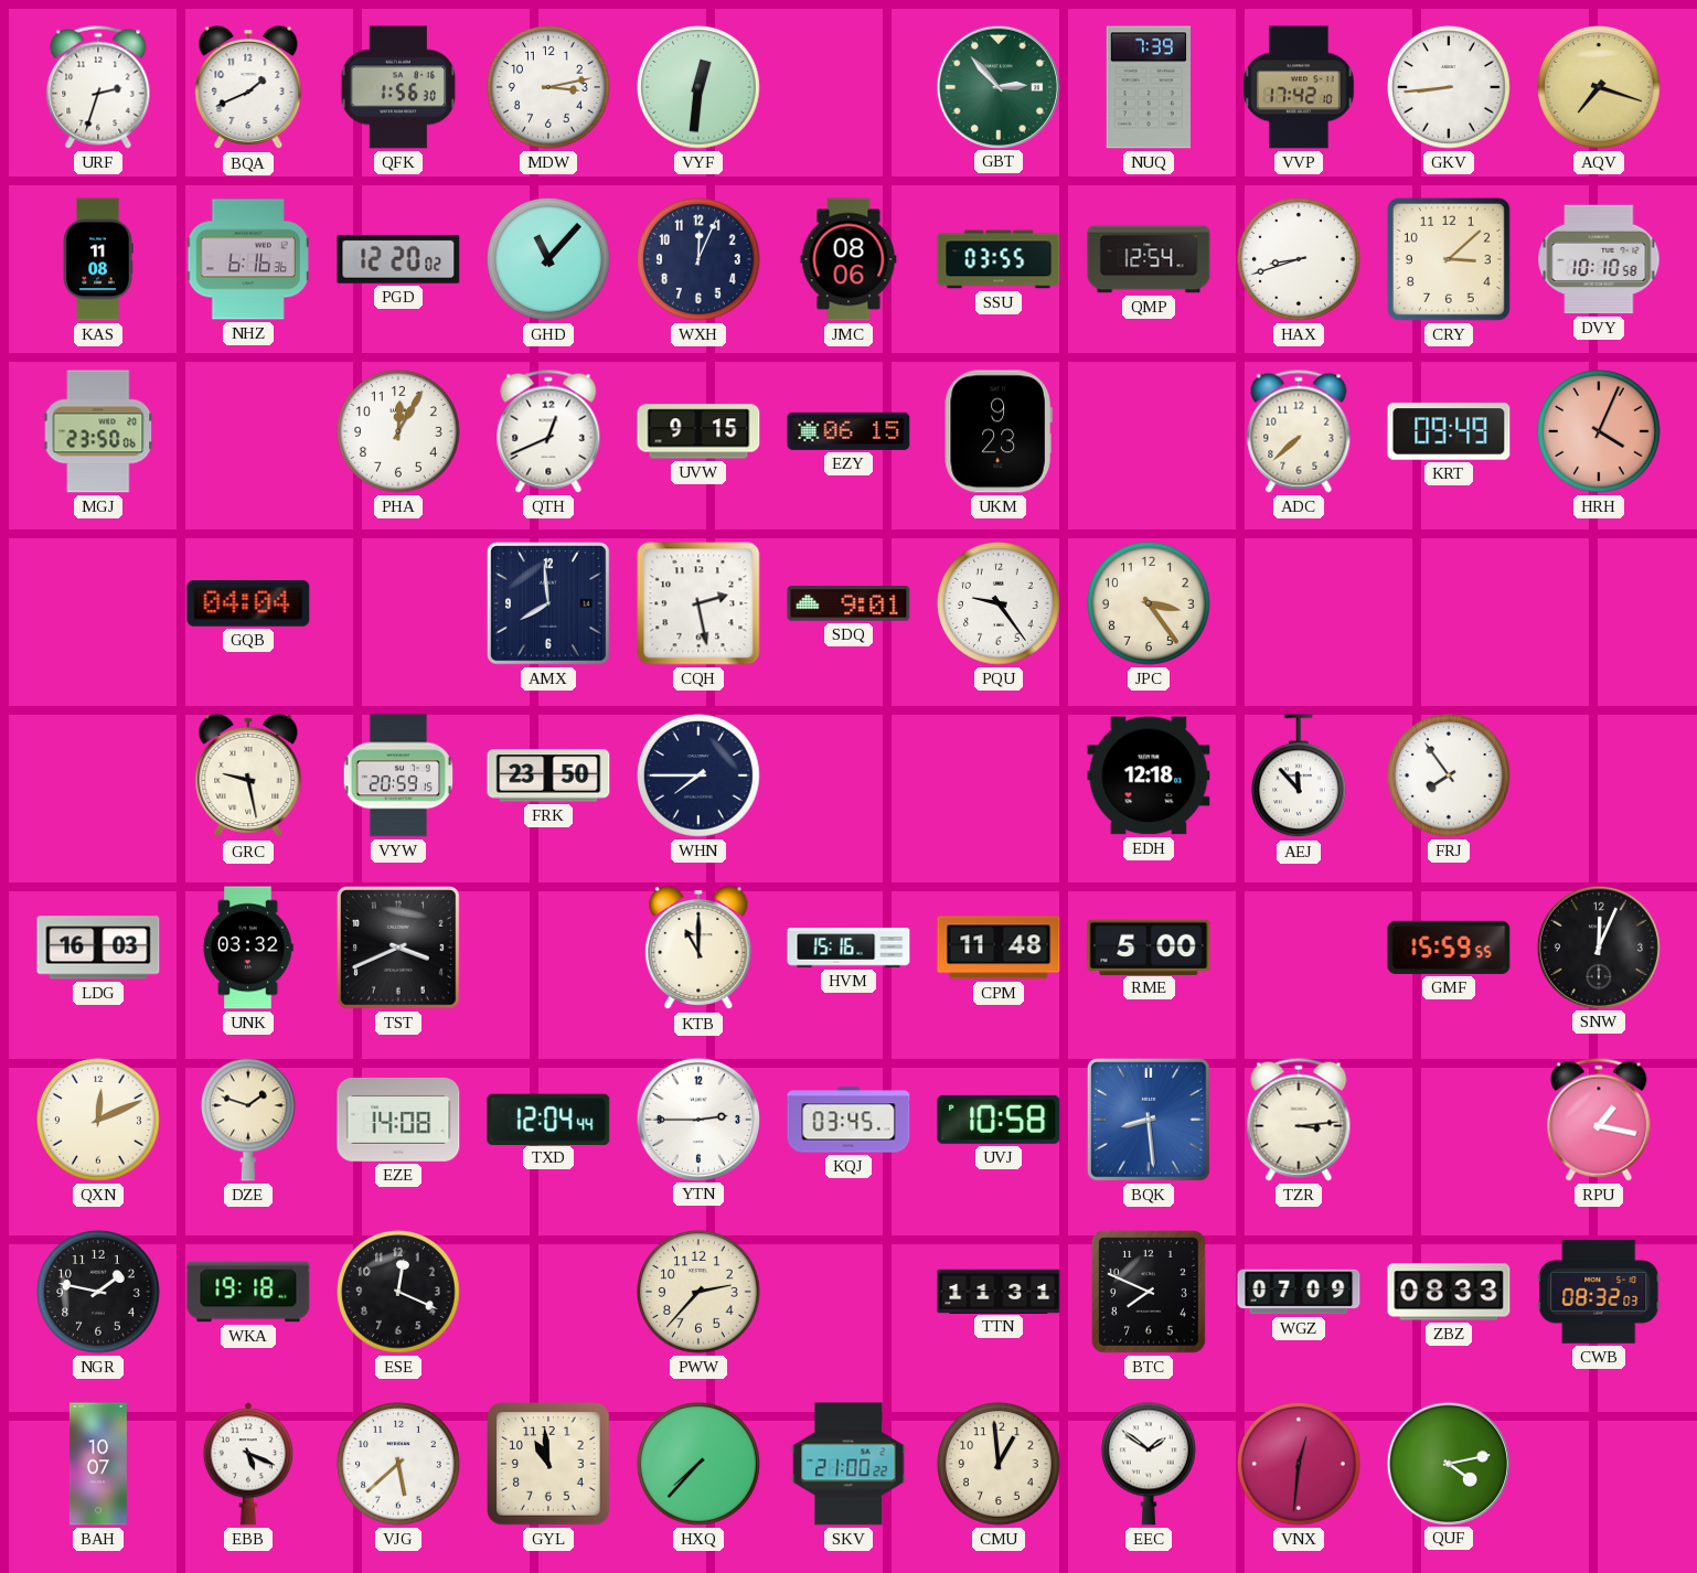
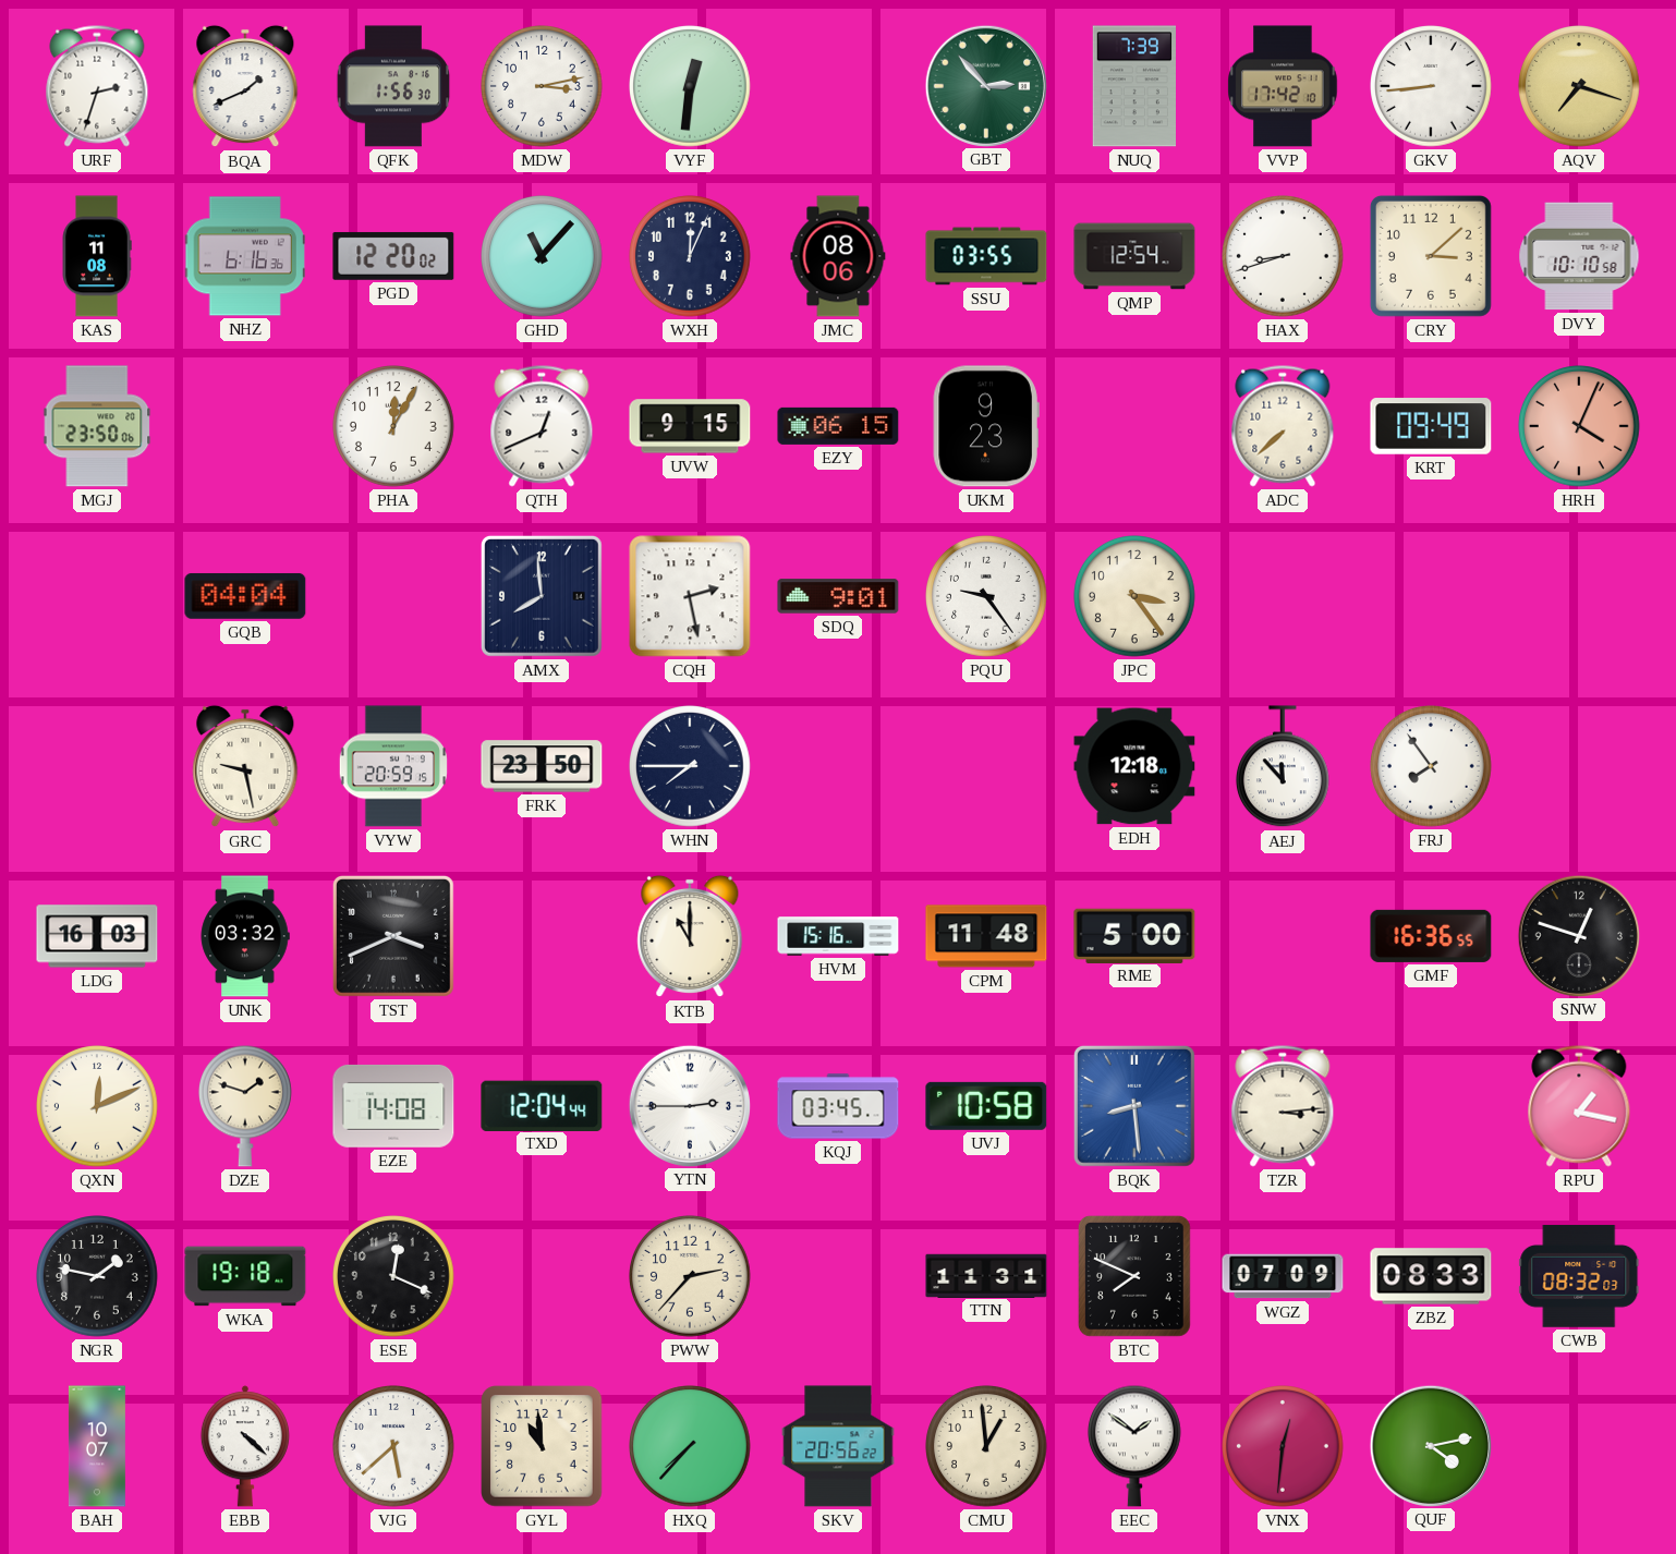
GMF: 15:59 -> 16:36
SNW: 12:04 -> 12:48
EBB: 5:19 -> 4:22
SKV: 21:00 -> 20:56
